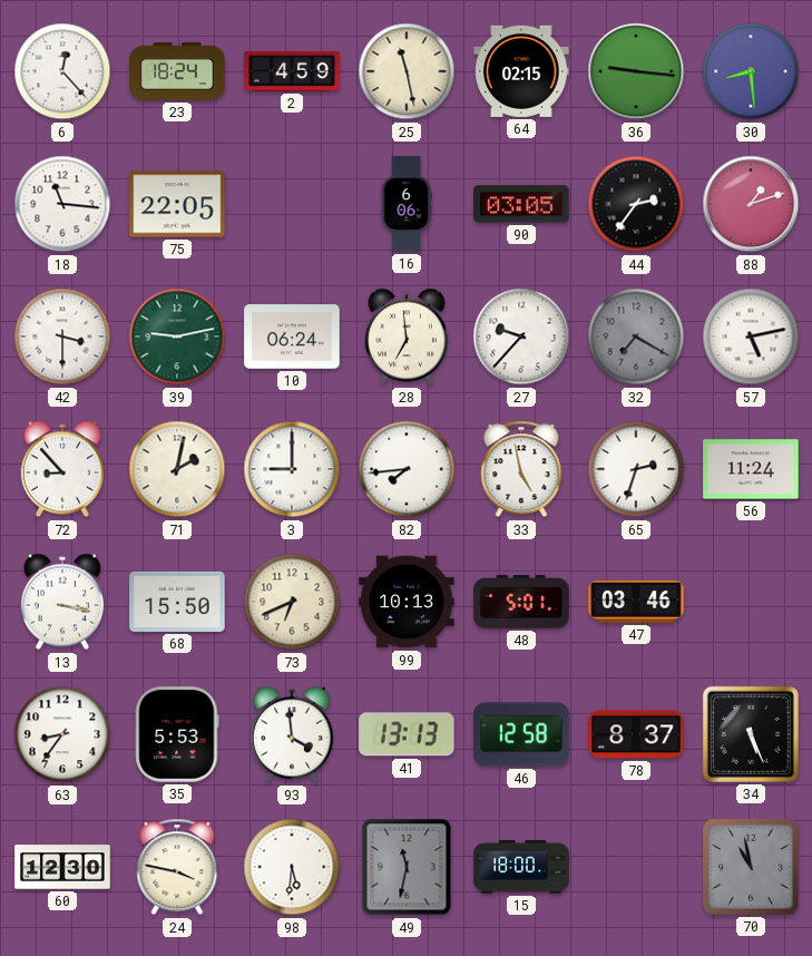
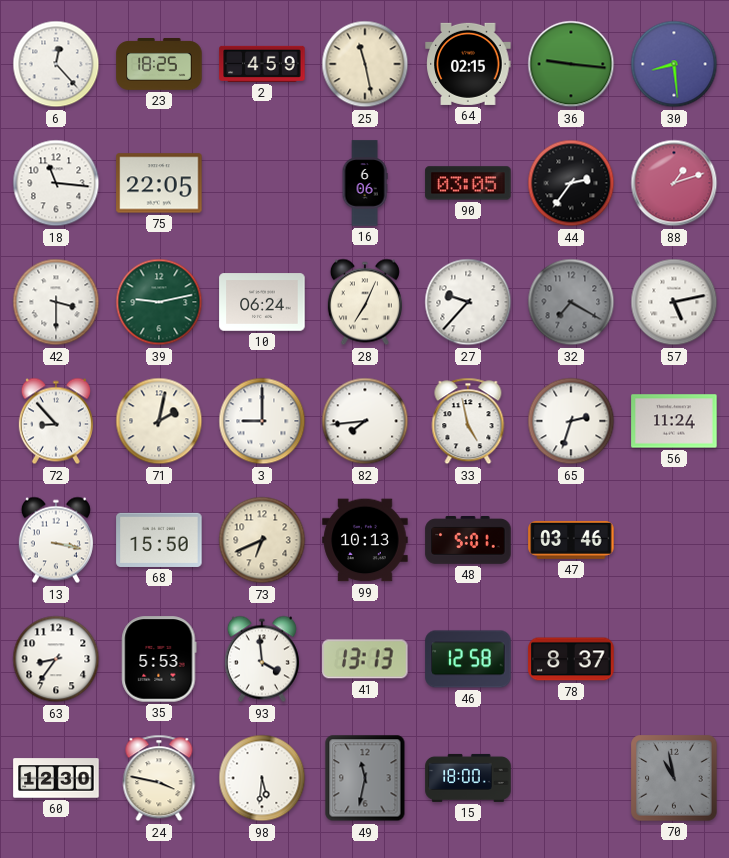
23: 18:24 -> 18:25
28: 6:59 -> 7:04
34: 5:26 -> none
